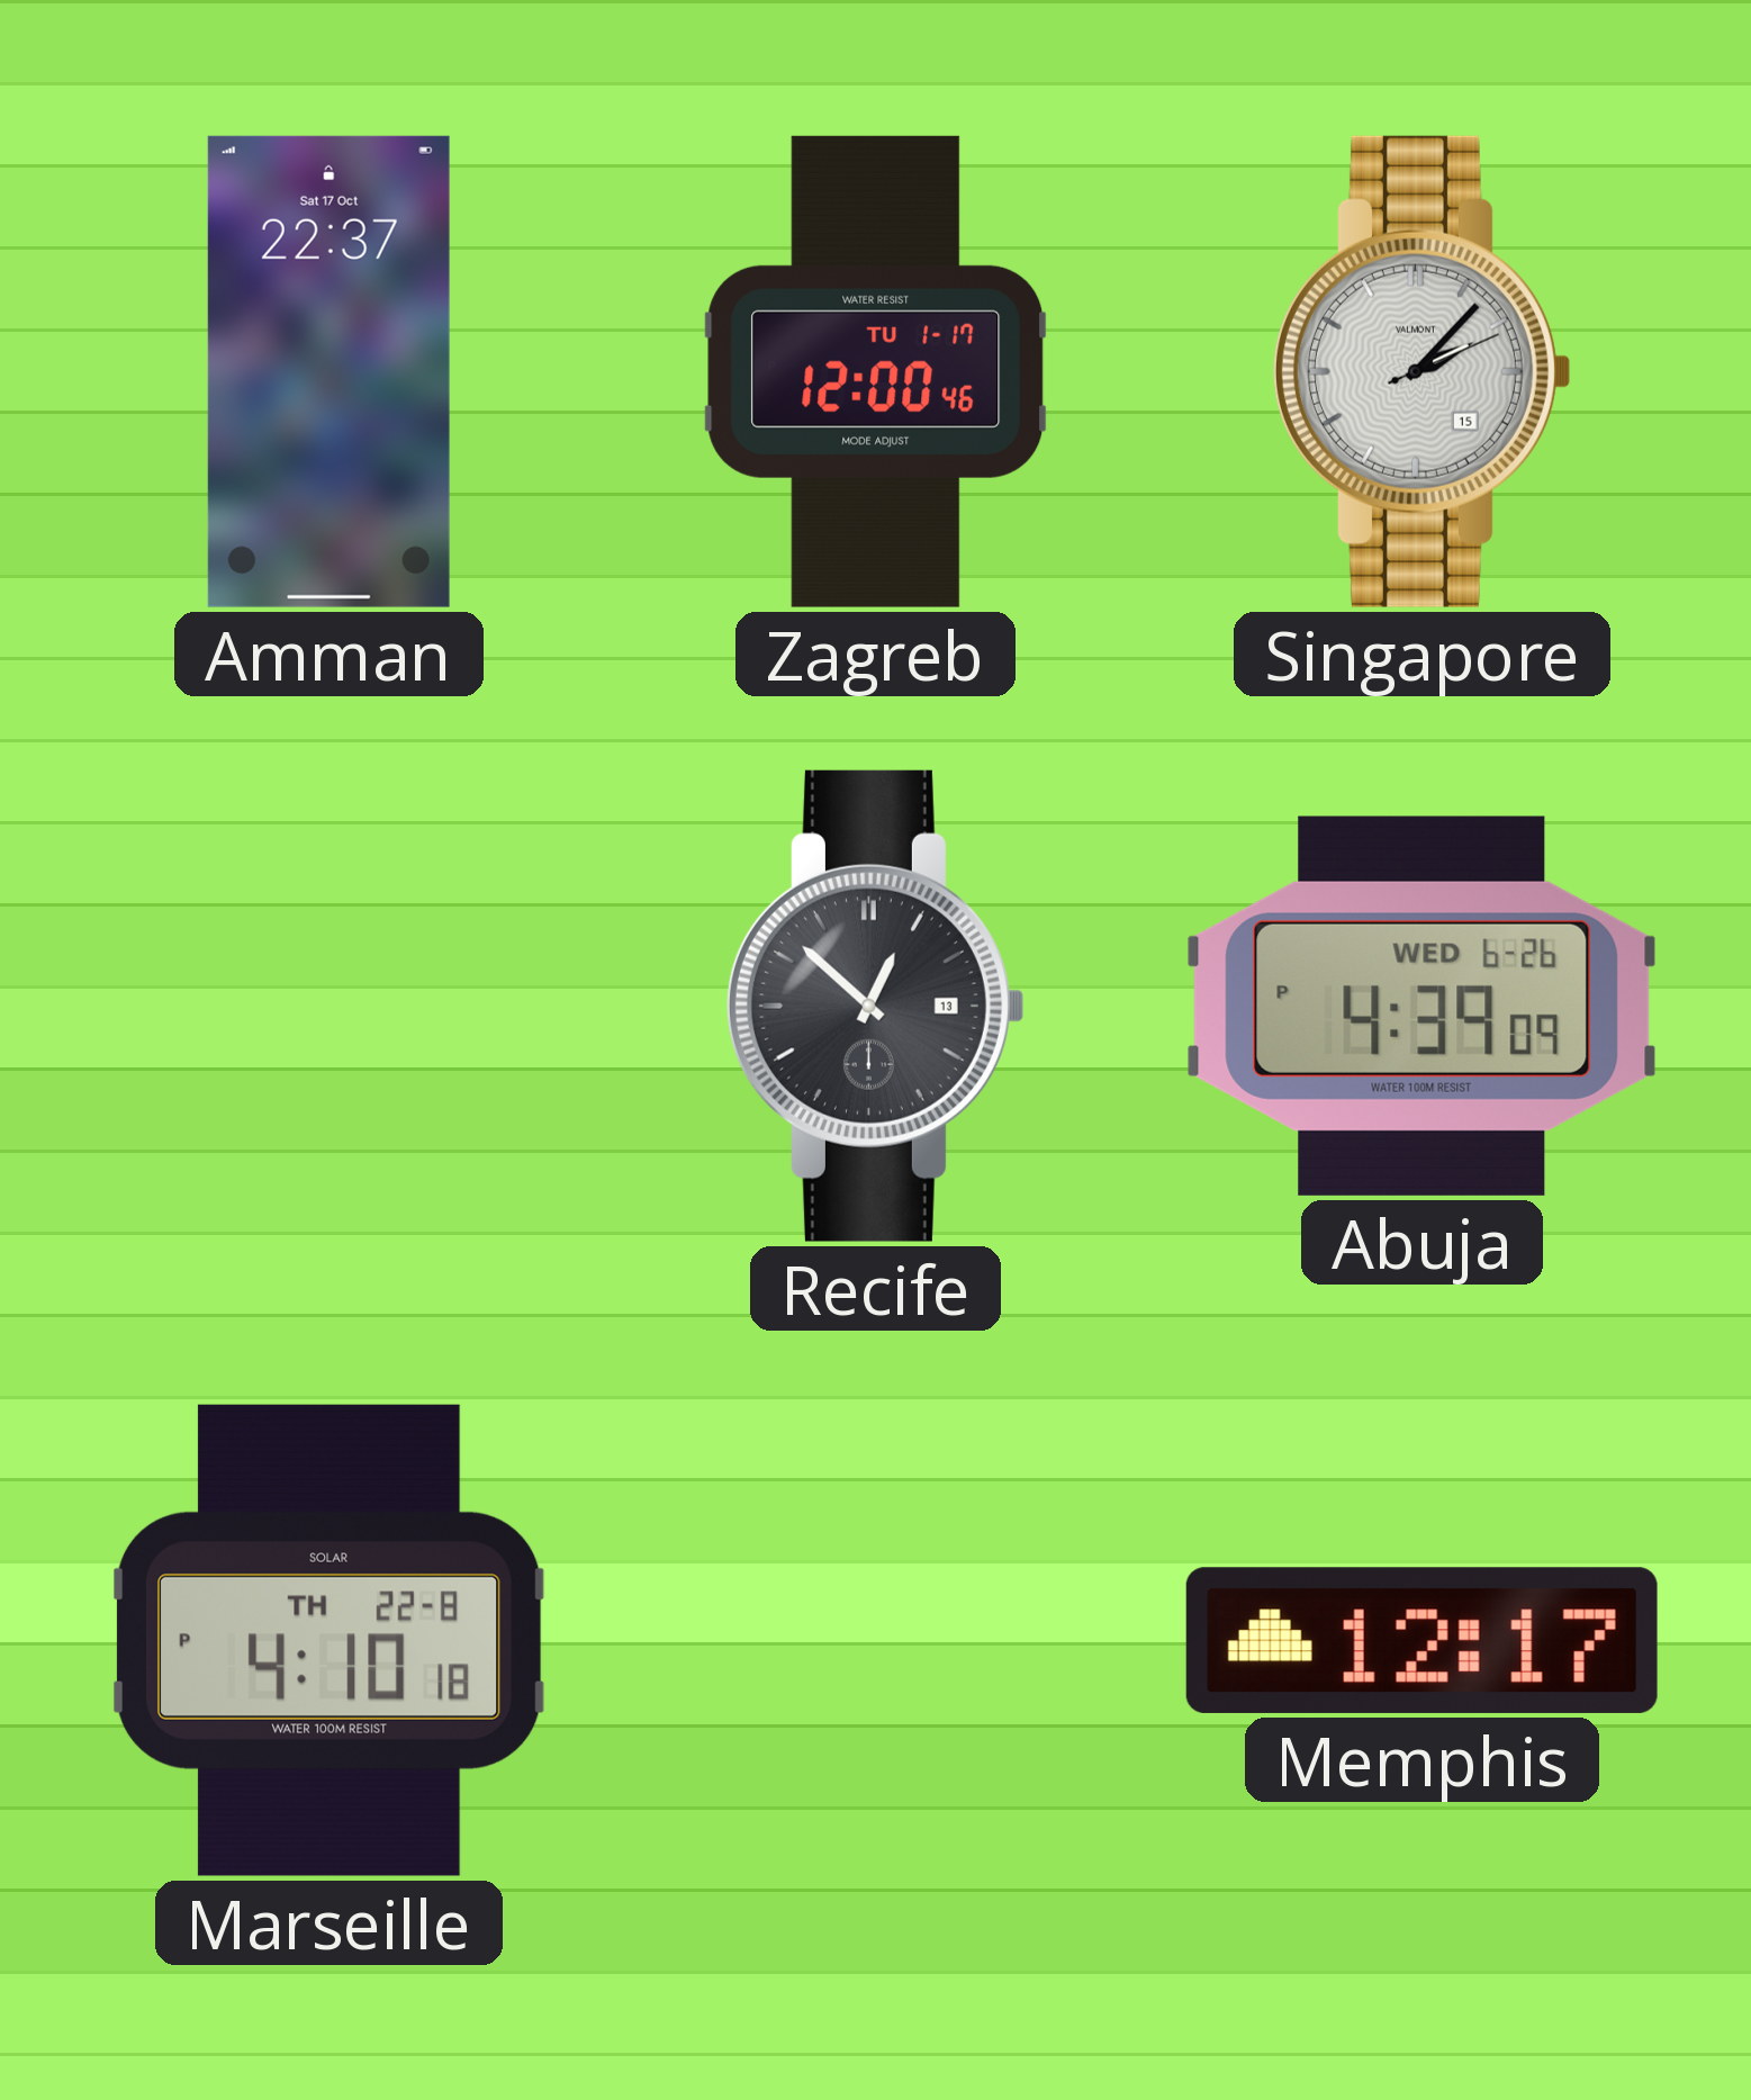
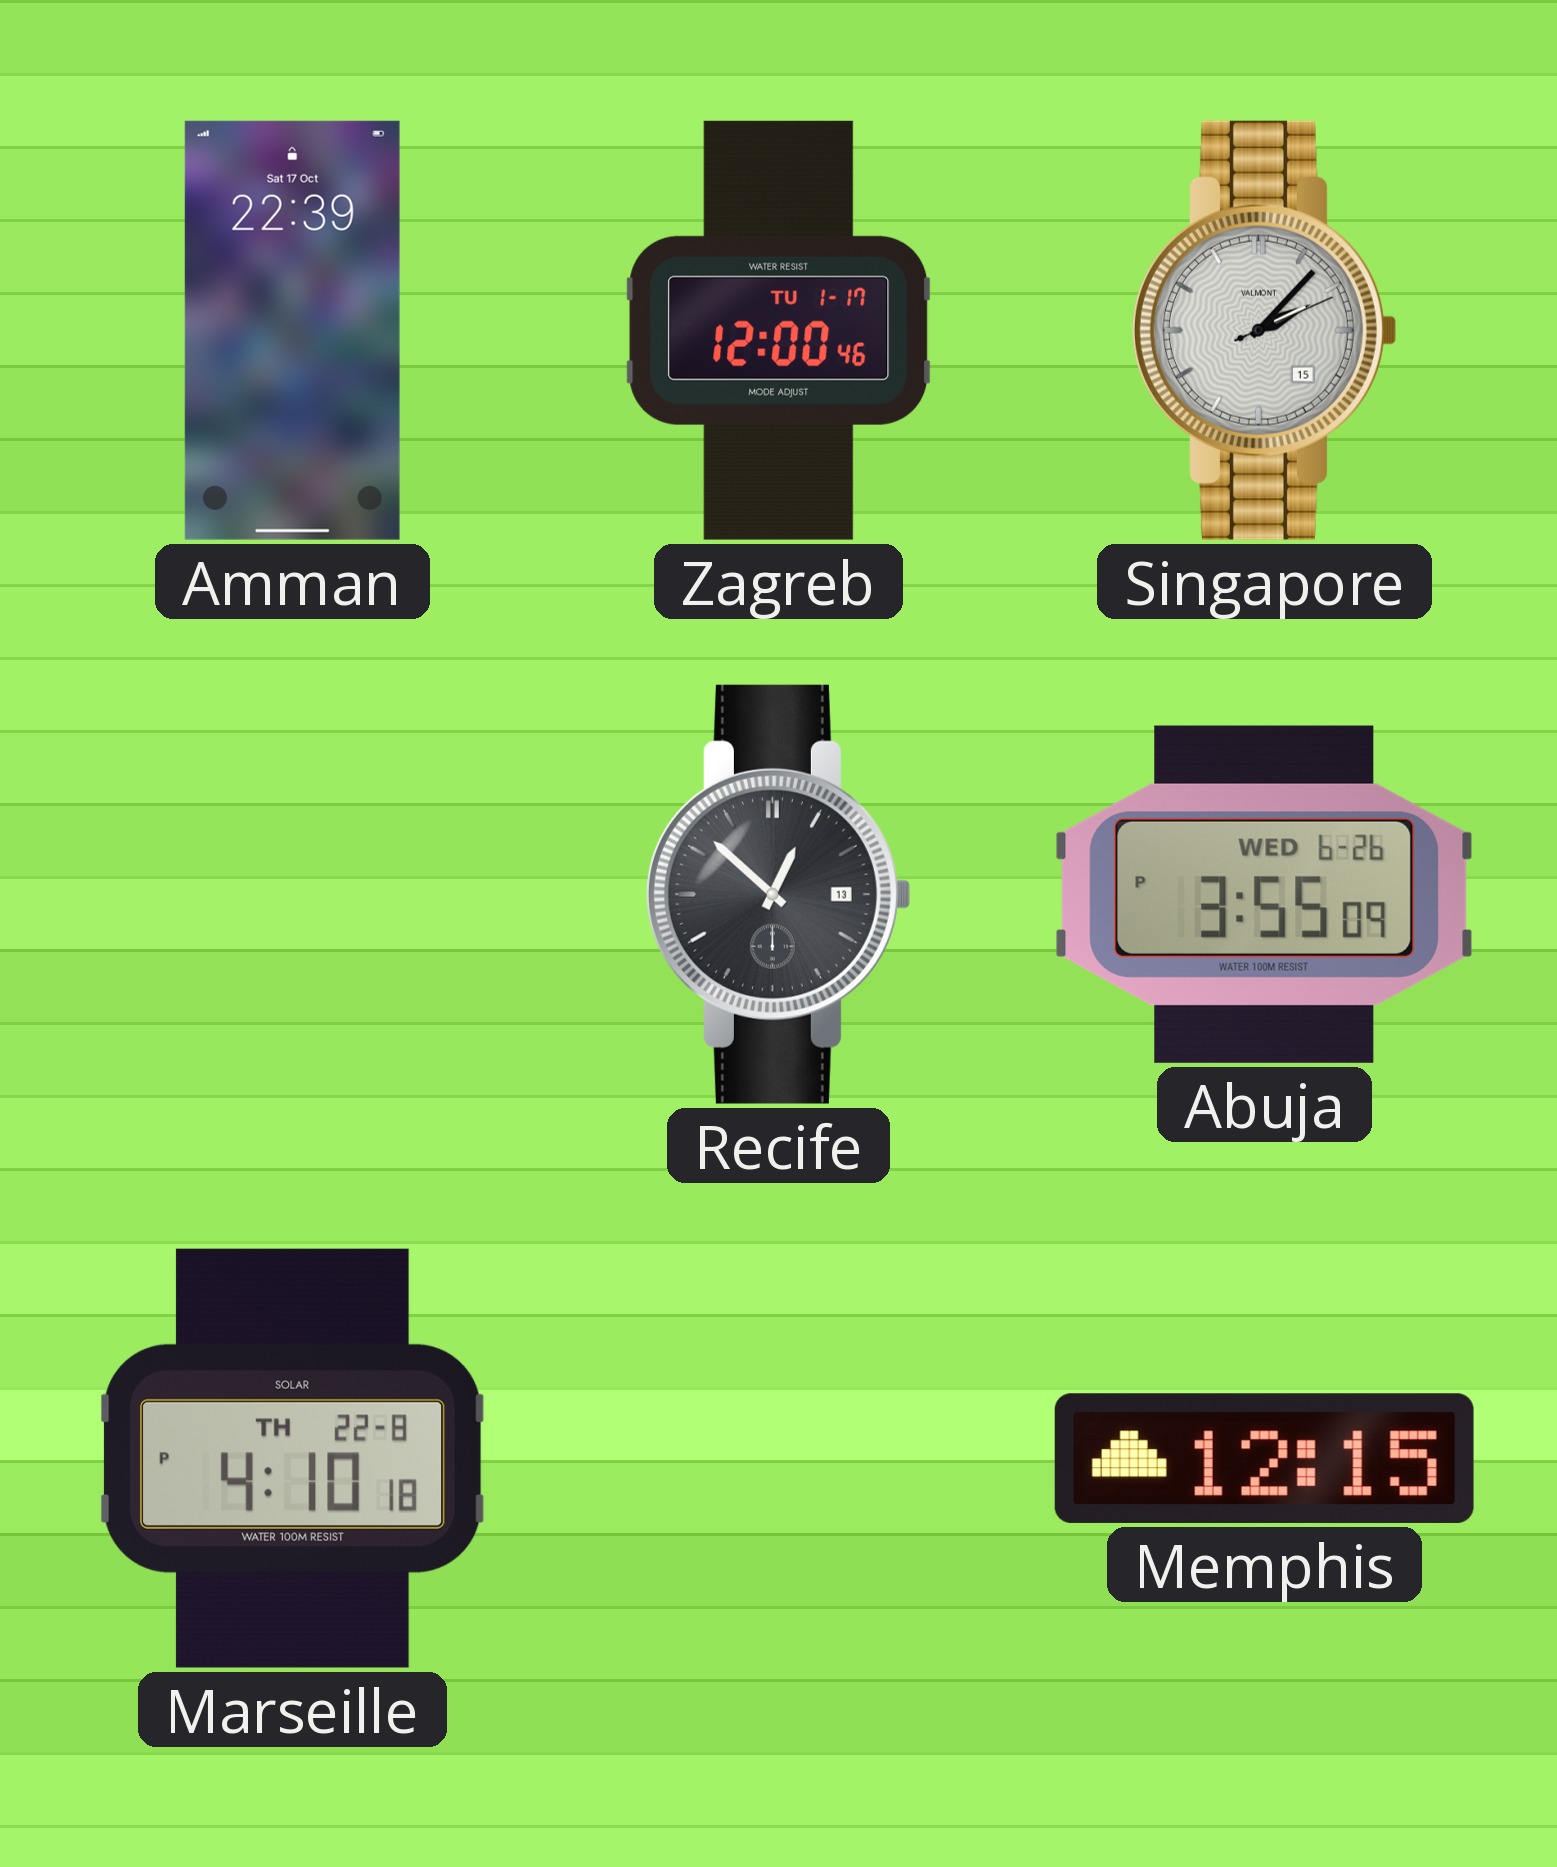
Amman: 22:37 -> 22:39
Abuja: 4:39 -> 3:55
Memphis: 12:17 -> 12:15
